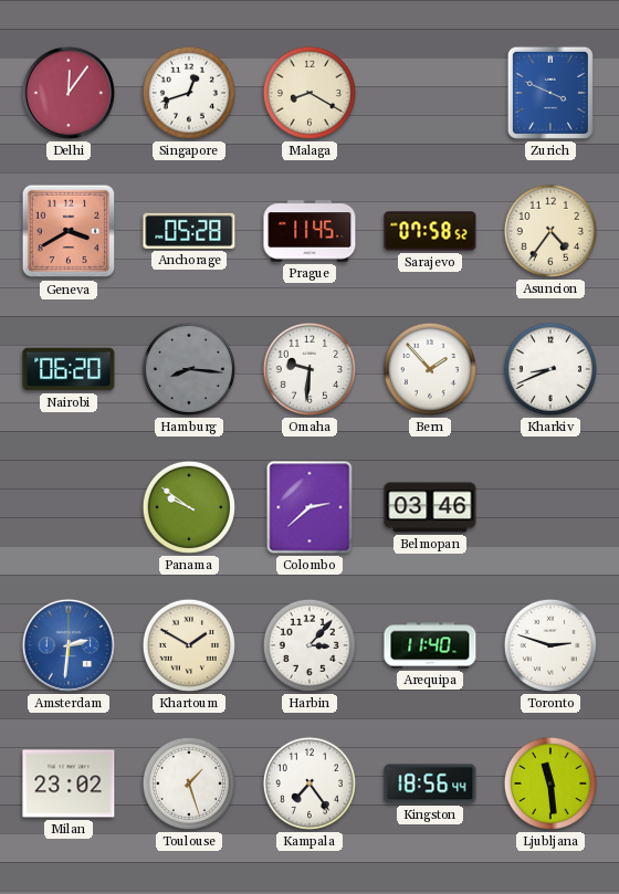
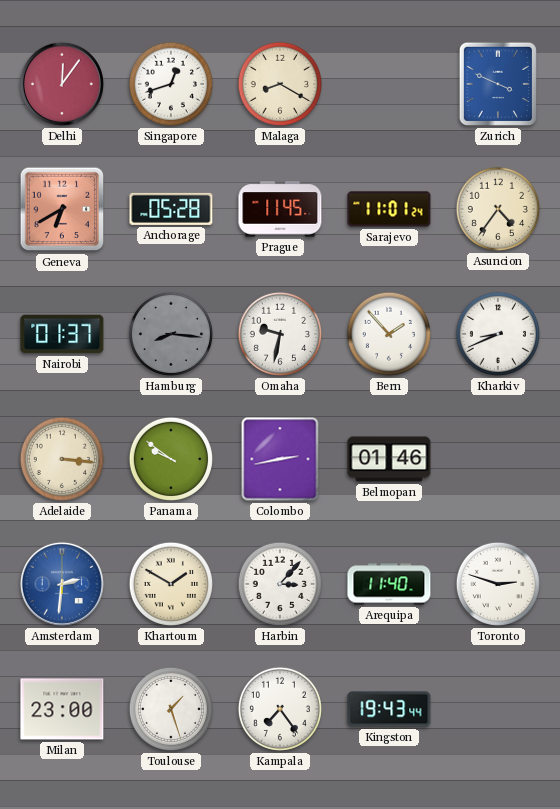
Geneva: 3:40 -> 6:40
Sarajevo: 07:58 -> 11:01
Nairobi: 06:20 -> 01:37
Omaha: 9:31 -> 9:32
Adelaide: none -> 3:16
Colombo: 2:38 -> 2:43
Belmopan: 03:46 -> 01:46
Milan: 23:02 -> 23:00
Kingston: 18:56 -> 19:43
Ljubljana: 11:29 -> none
